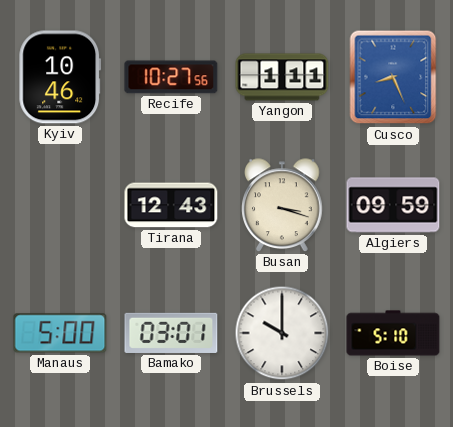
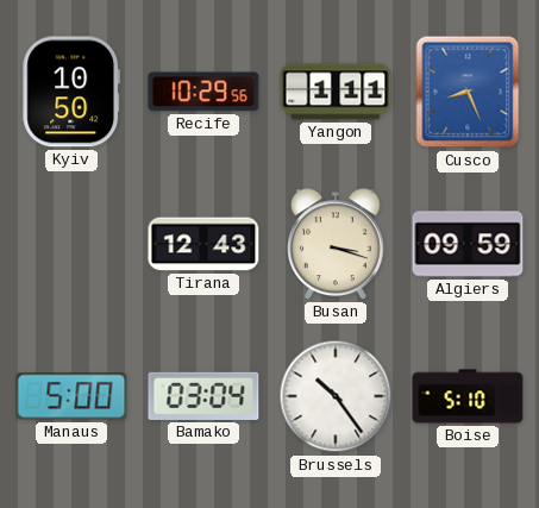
Kyiv: 10:46 -> 10:50
Recife: 10:27 -> 10:29
Bamako: 03:01 -> 03:04
Brussels: 10:00 -> 10:24
